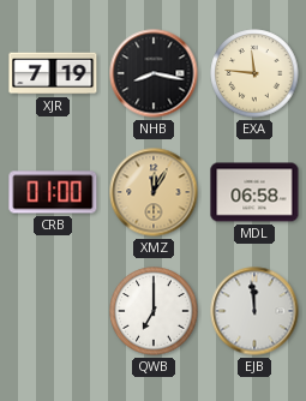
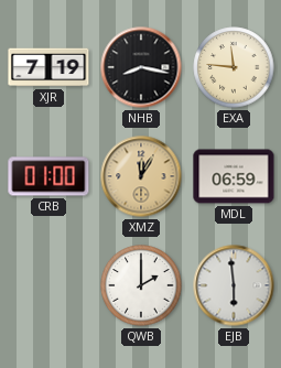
MDL: 06:58 -> 06:59
QWB: 7:00 -> 2:00
EJB: 11:59 -> 5:59
